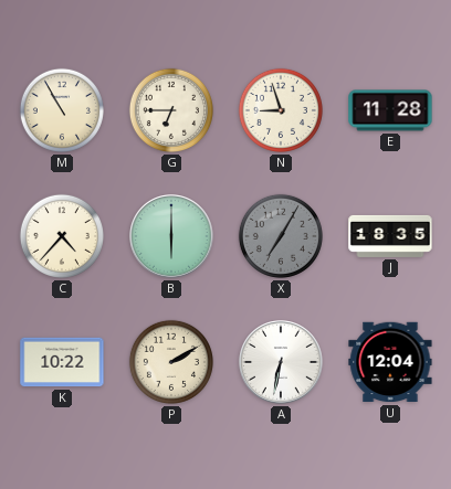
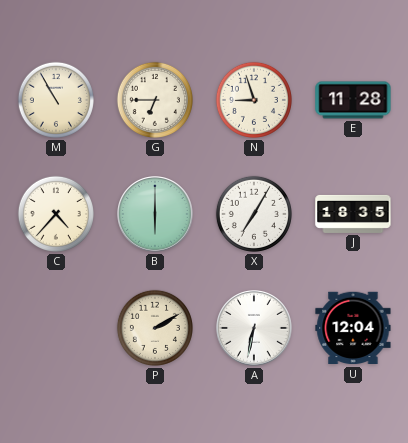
X dial: grey -> white
K: 10:22 -> none
